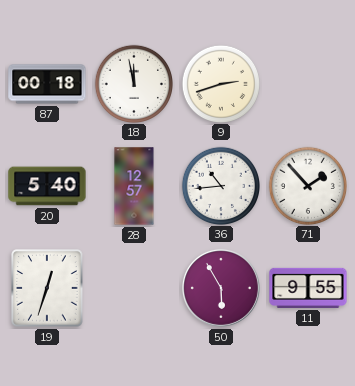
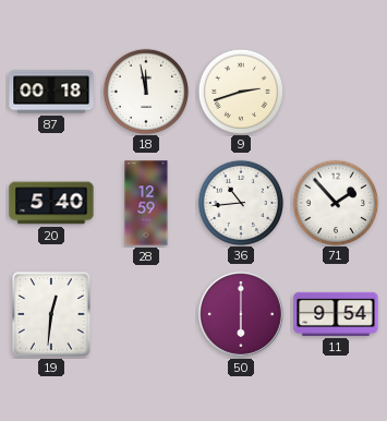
28: 12:57 -> 12:59
19: 12:33 -> 12:31
50: 5:55 -> 6:00
11: 9:55 -> 9:54
